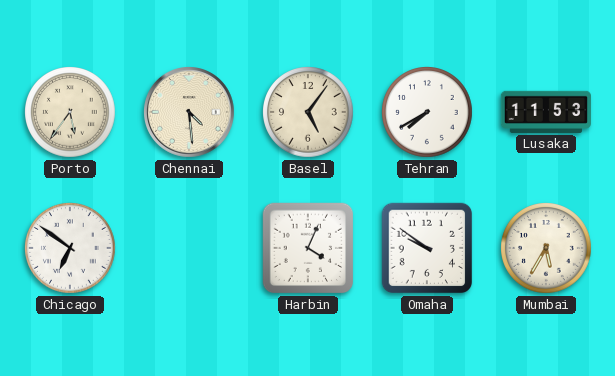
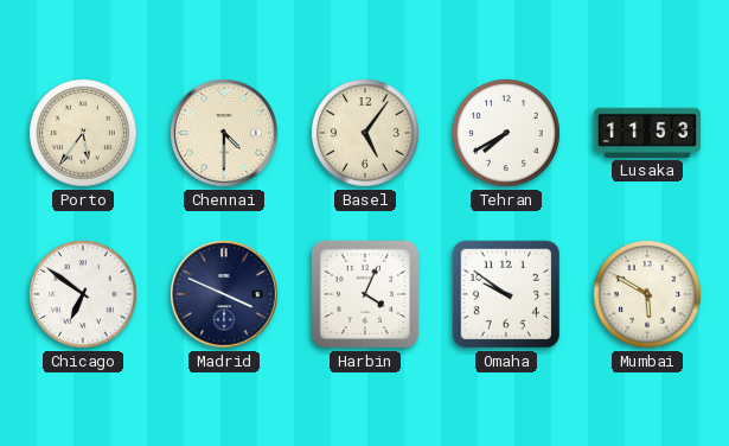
Chennai: 4:29 -> 4:30
Madrid: none -> 3:49
Mumbai: 5:35 -> 5:50
